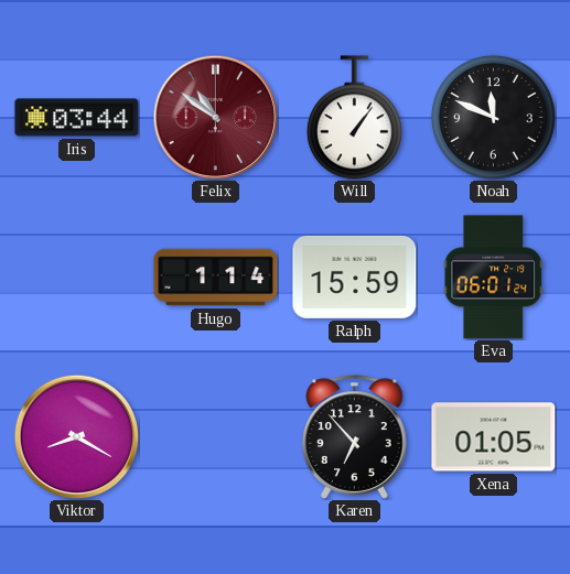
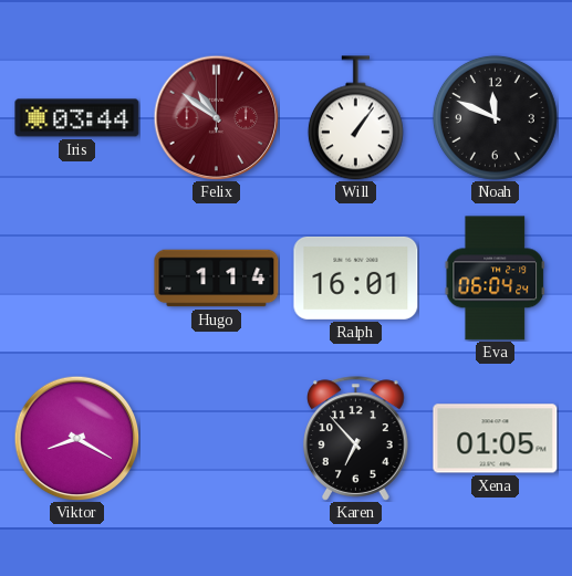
Ralph: 15:59 -> 16:01
Eva: 06:01 -> 06:04
